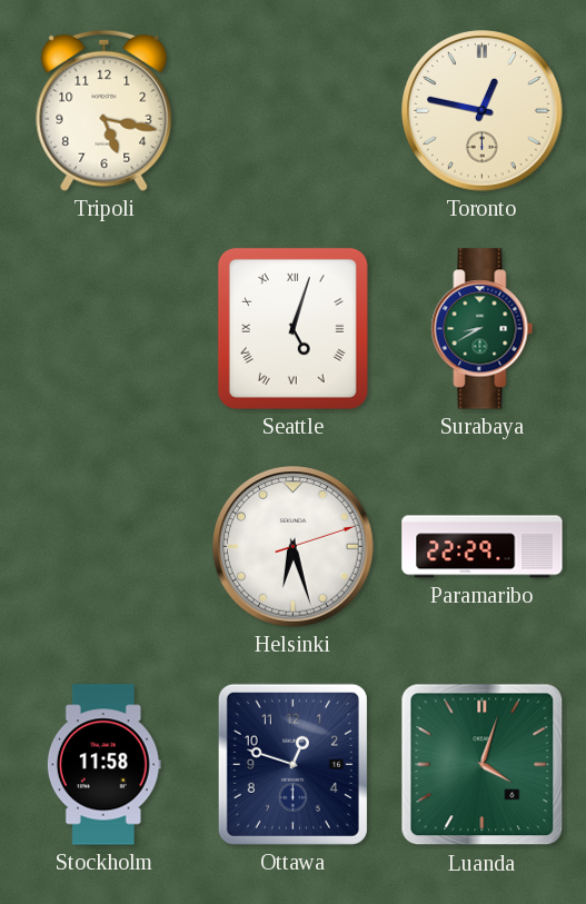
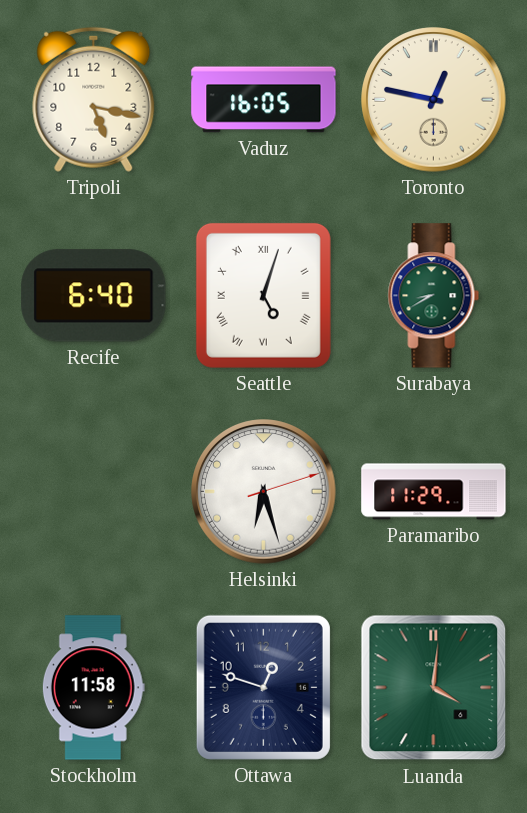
Vaduz: none -> 16:05
Recife: none -> 6:40
Paramaribo: 22:29 -> 11:29
Luanda: 4:03 -> 4:01
